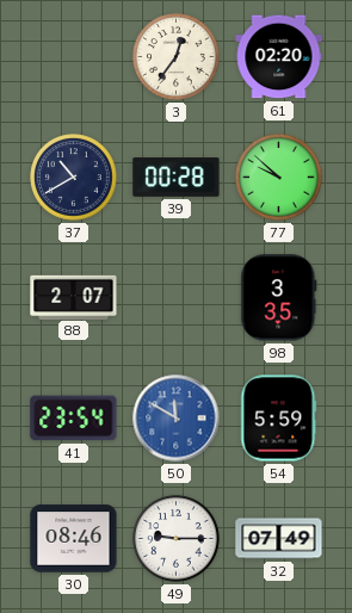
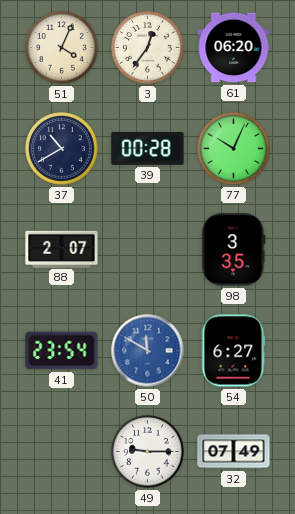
51: none -> 4:04
61: 02:20 -> 06:20
77: 9:52 -> 10:04
54: 5:59 -> 6:27
30: 08:46 -> none
